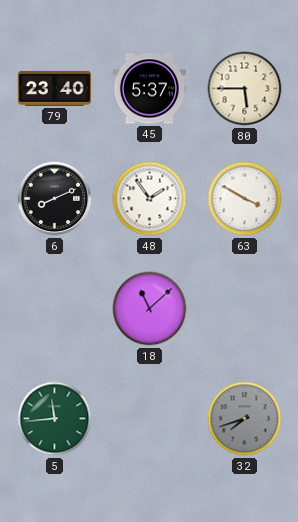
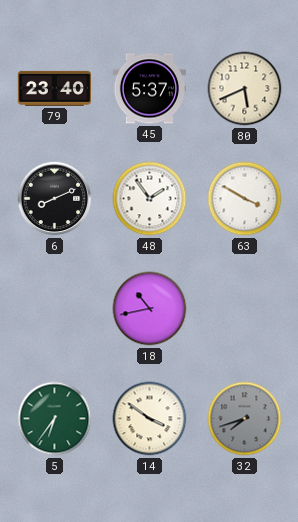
80: 5:45 -> 5:41
18: 11:08 -> 10:43
5: 11:44 -> 6:36
14: none -> 3:51
